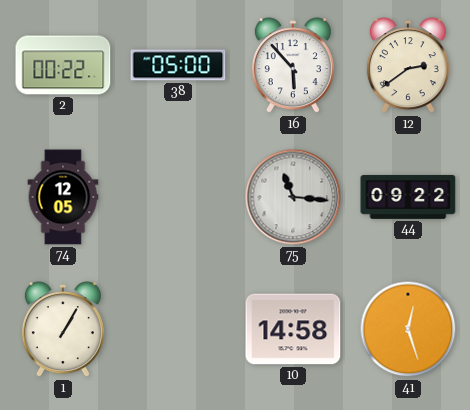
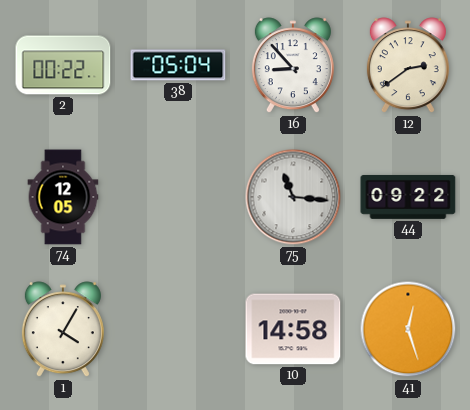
38: 05:00 -> 05:04
16: 5:53 -> 8:53
1: 1:05 -> 4:05
